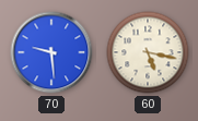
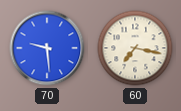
60: 5:17 -> 7:17
